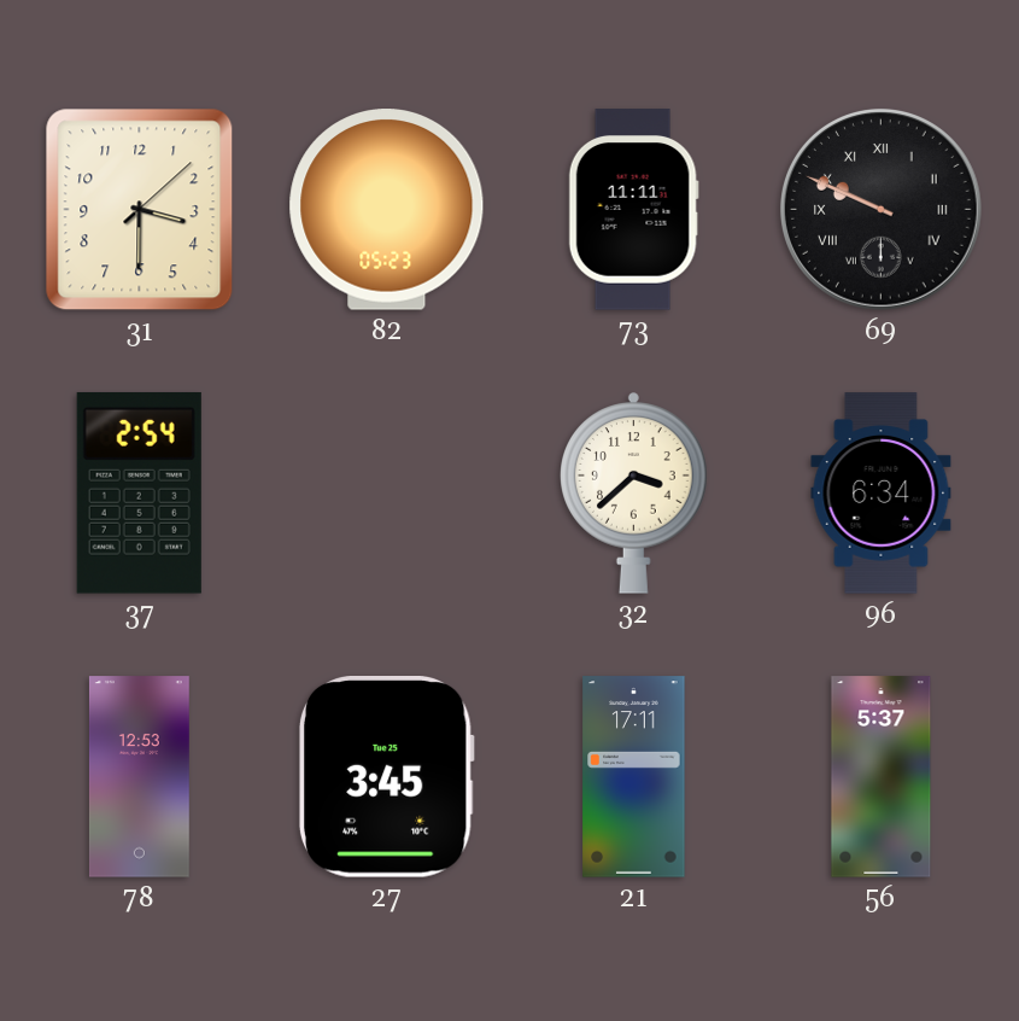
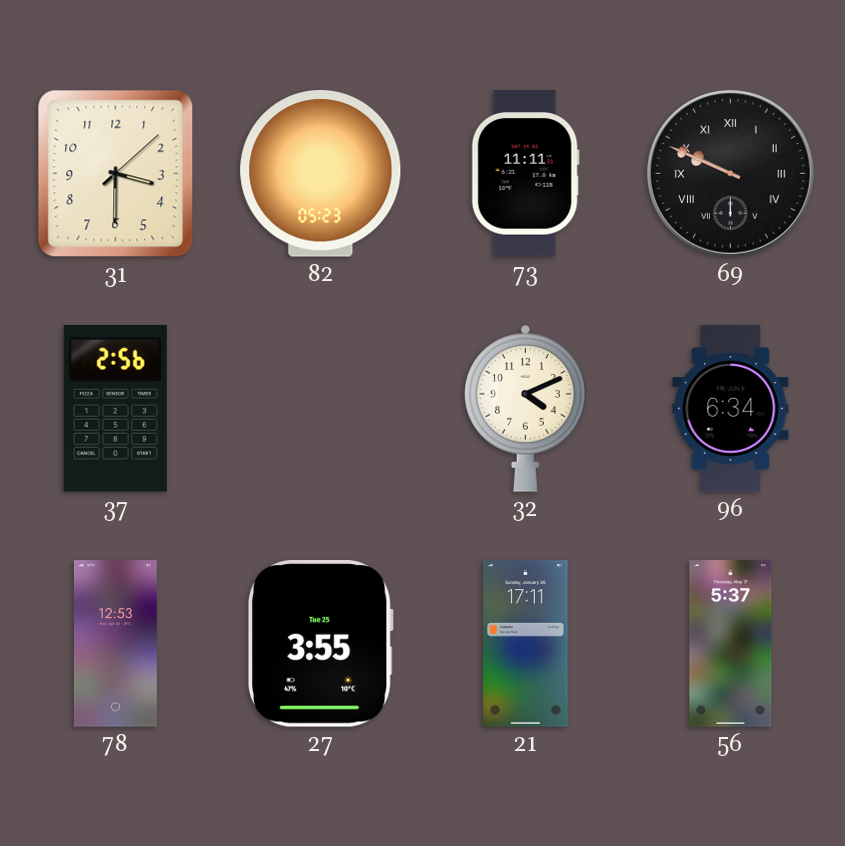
37: 2:54 -> 2:56
32: 3:38 -> 4:11
27: 3:45 -> 3:55
